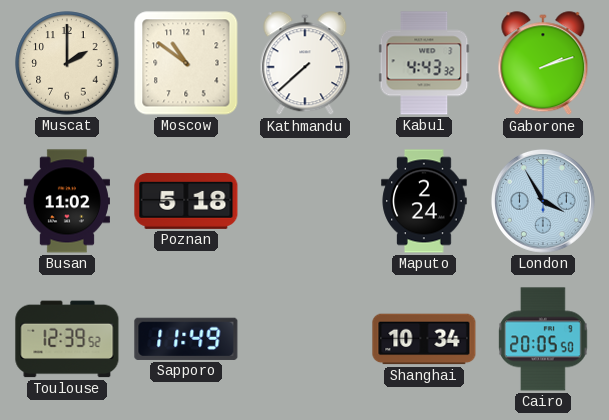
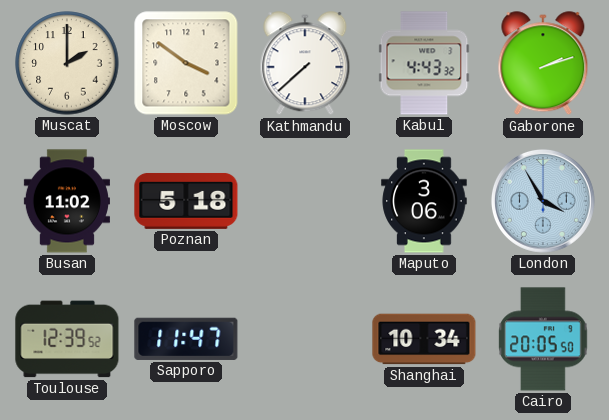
Moscow: 10:51 -> 3:51
Maputo: 2:24 -> 3:06
Sapporo: 11:49 -> 11:47
